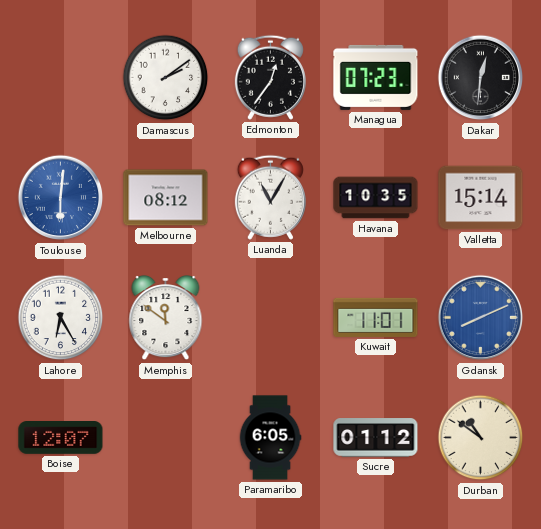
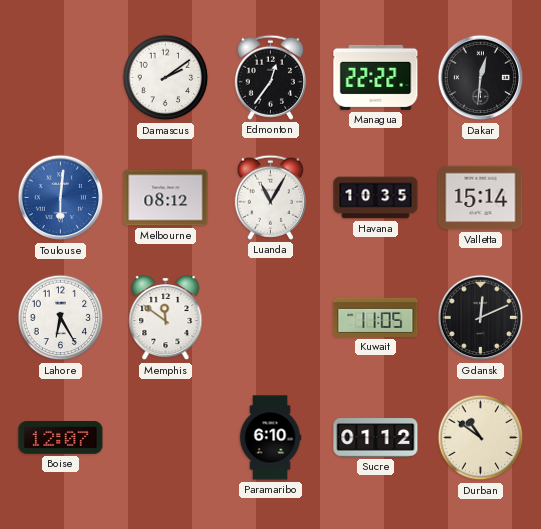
Managua: 07:23 -> 22:22
Kuwait: 11:01 -> 11:05
Gdansk: 8:11 -> 12:11
Gdansk dial: blue -> black
Paramaribo: 6:05 -> 6:10
